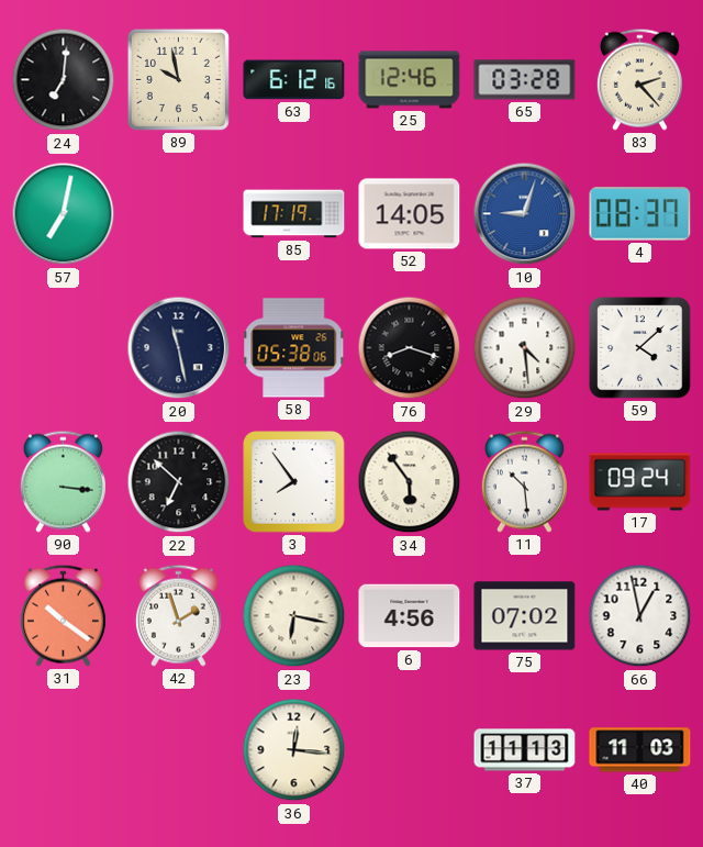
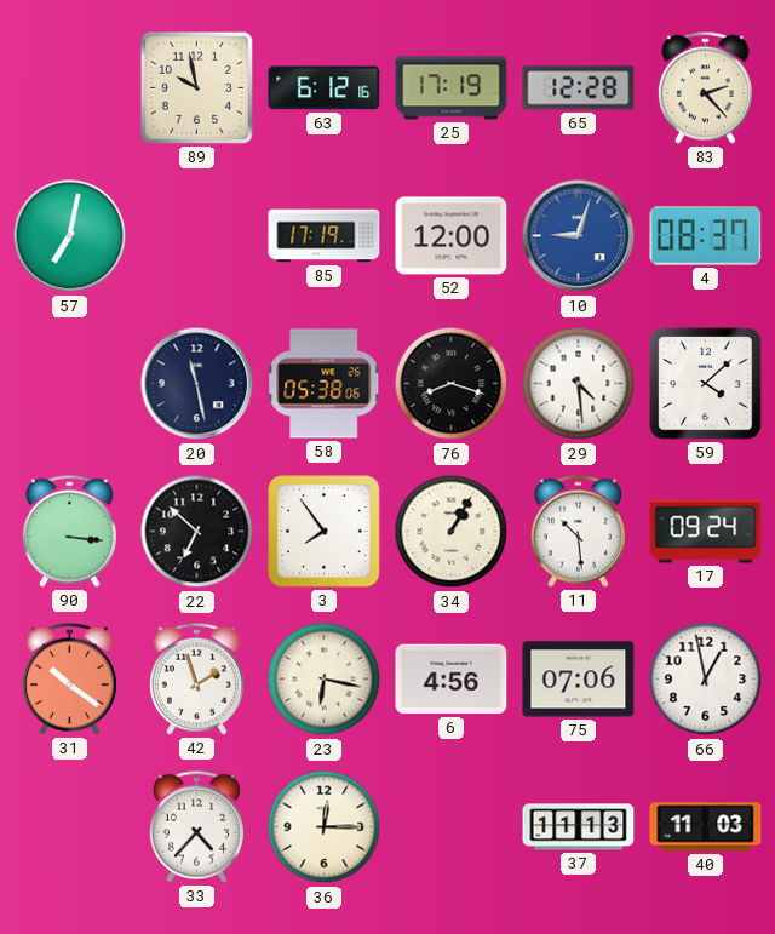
24: 7:01 -> none
25: 12:46 -> 17:19
65: 03:28 -> 12:28
52: 14:05 -> 12:00
34: 5:54 -> 1:05
75: 07:02 -> 07:06
33: none -> 4:37
36: 12:16 -> 12:15
